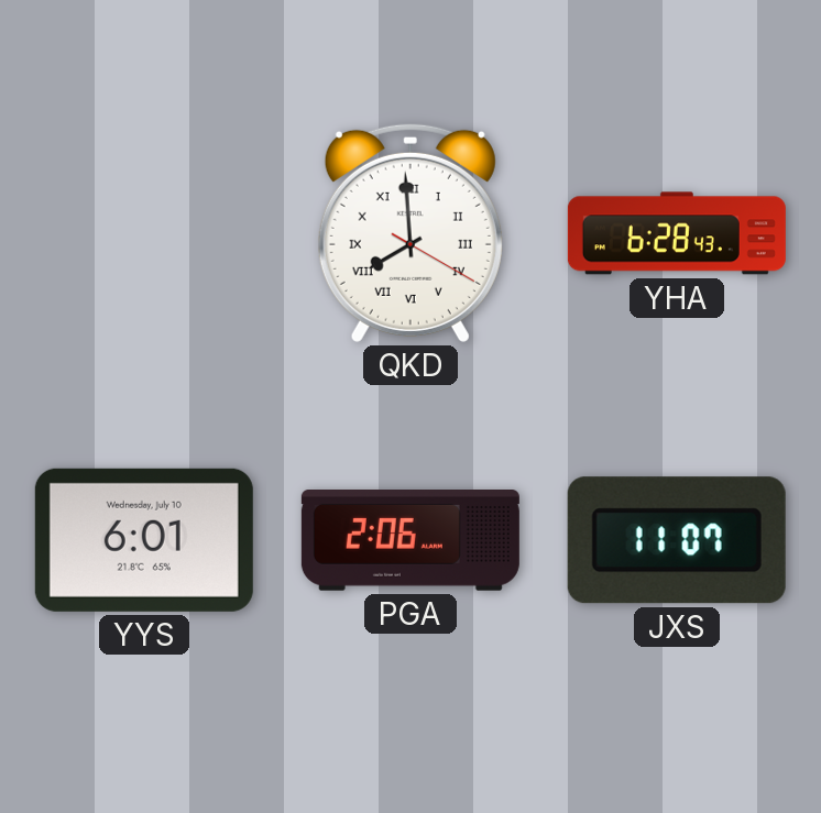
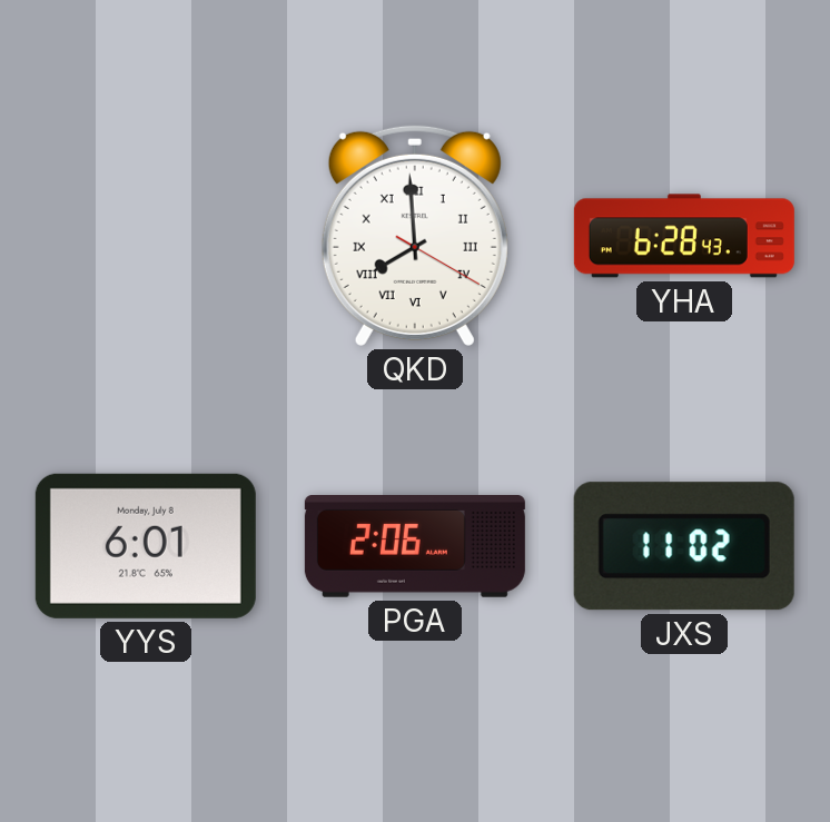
YYS date: Wednesday, July 10 -> Monday, July 8
JXS: 11:07 -> 11:02
